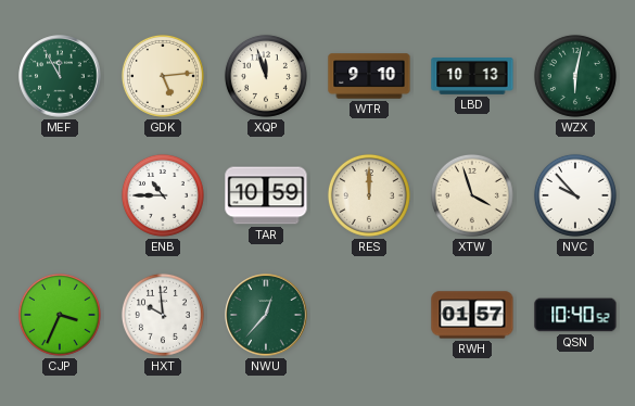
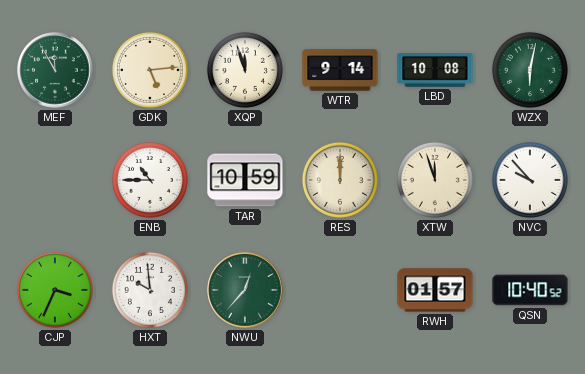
WTR: 9:10 -> 9:14
LBD: 10:13 -> 10:08
XTW: 3:57 -> 11:57
